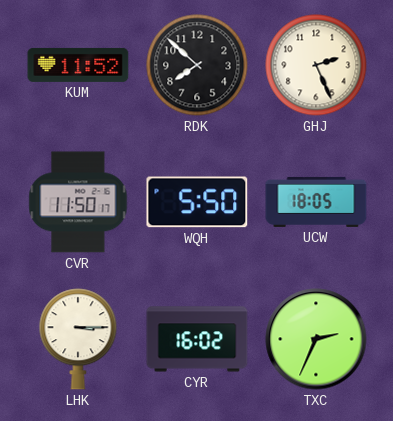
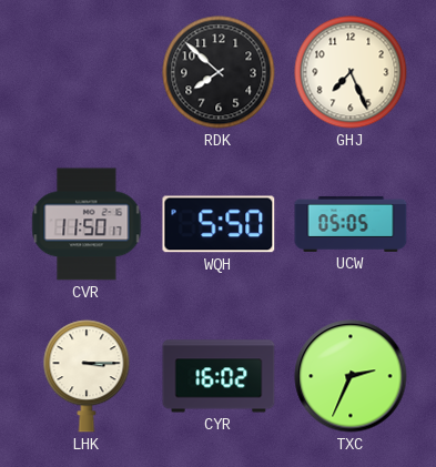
KUM: 11:52 -> none
GHJ: 2:26 -> 7:26
UCW: 18:05 -> 05:05
